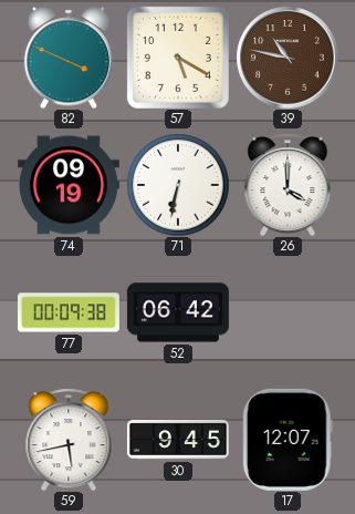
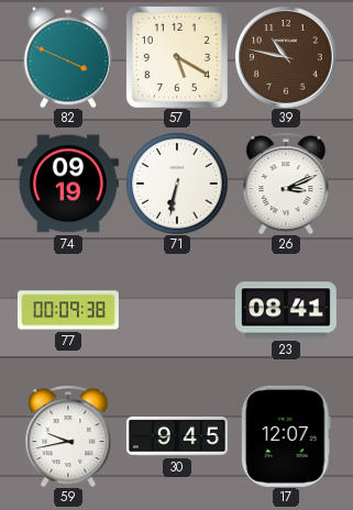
26: 4:00 -> 3:11
52: 06:42 -> none
23: none -> 08:41
59: 5:43 -> 9:43
